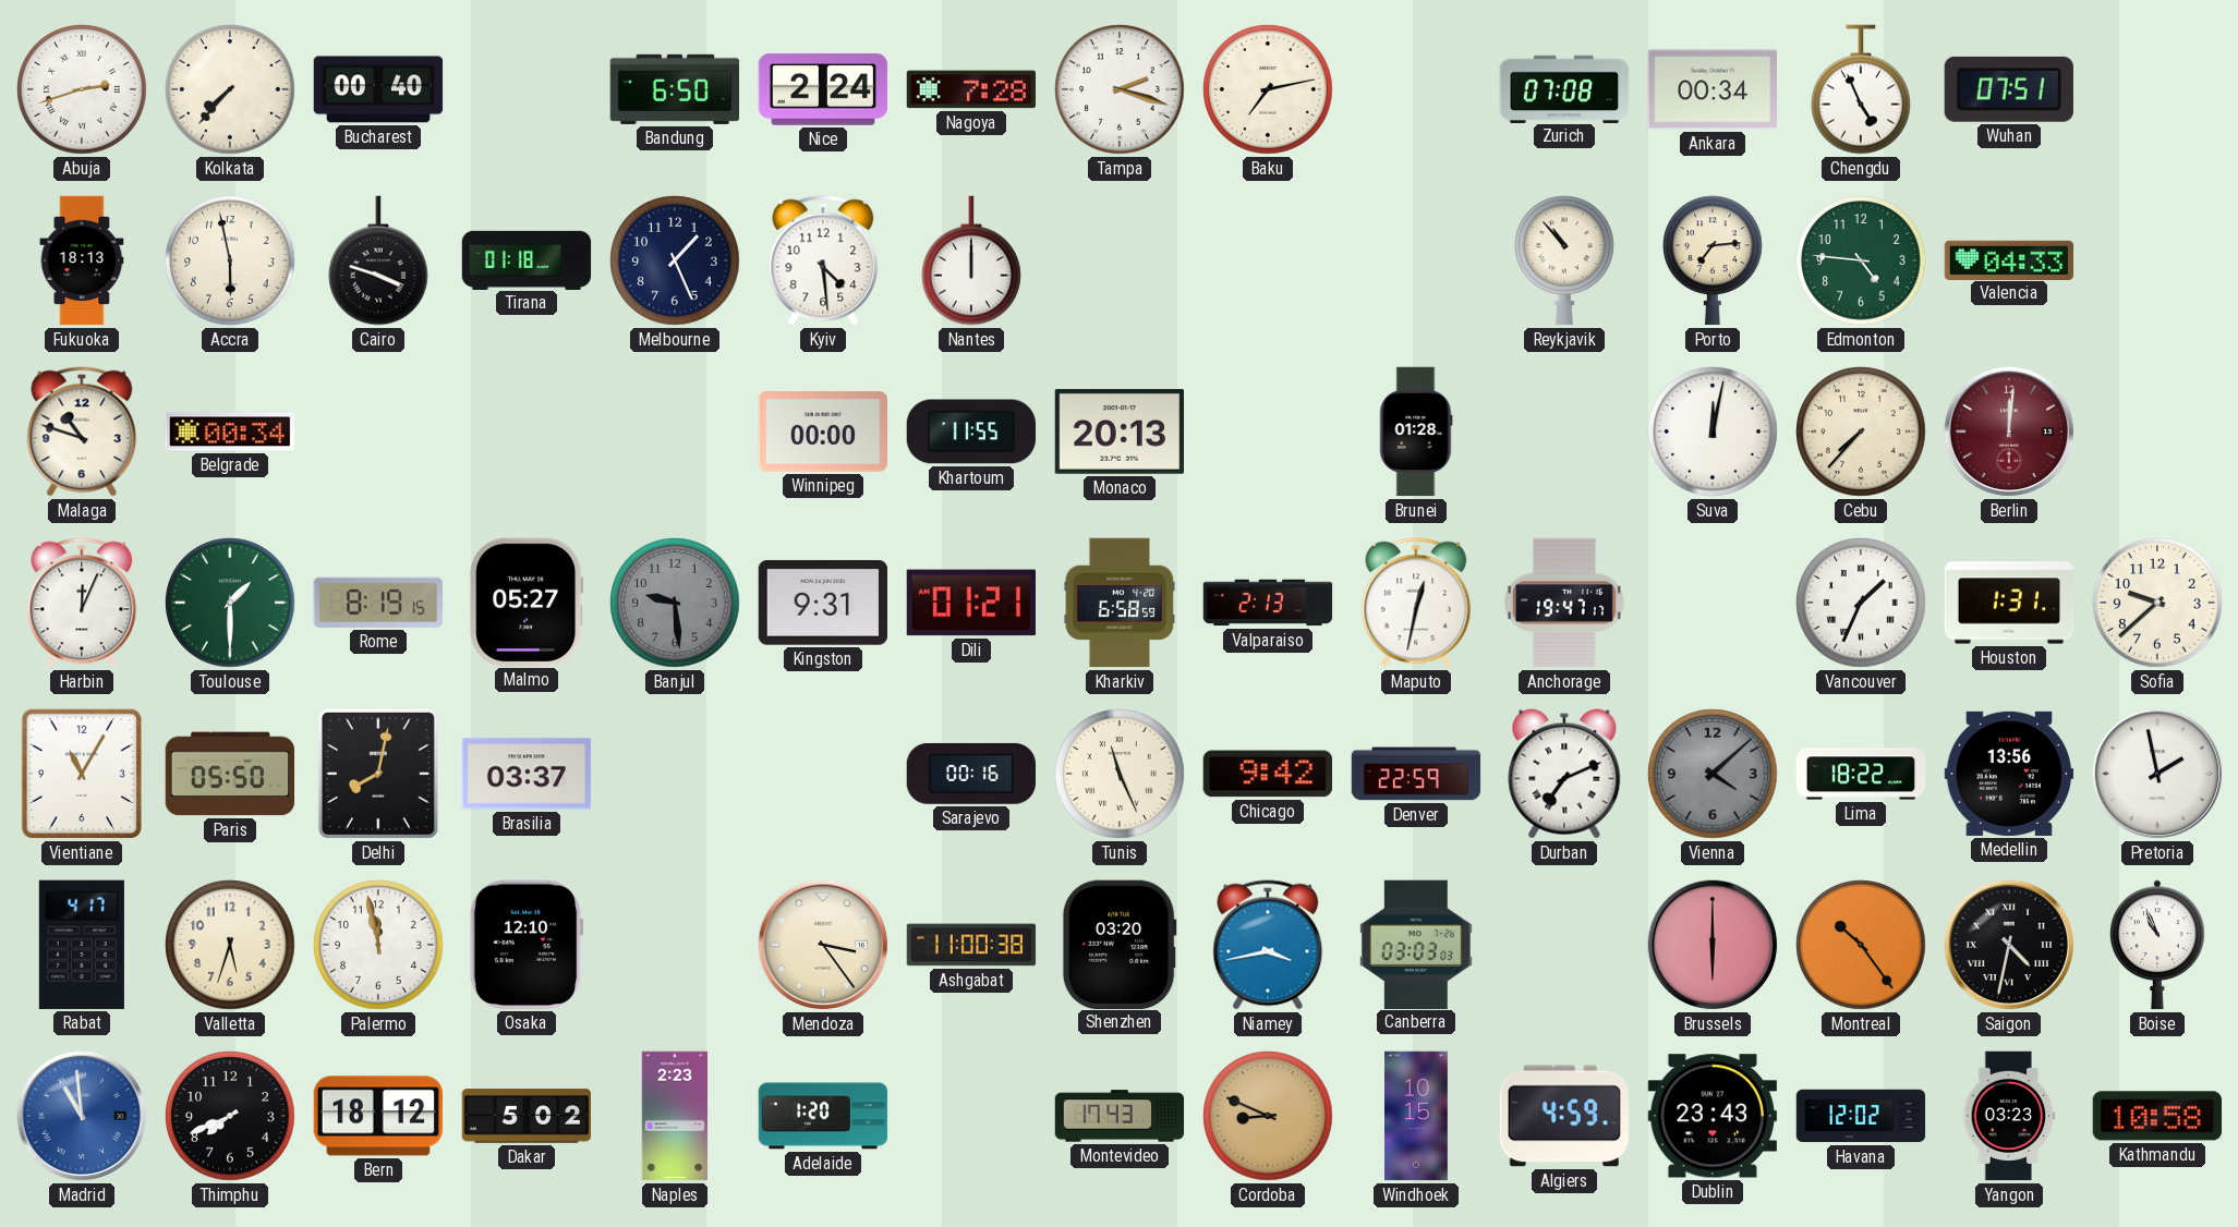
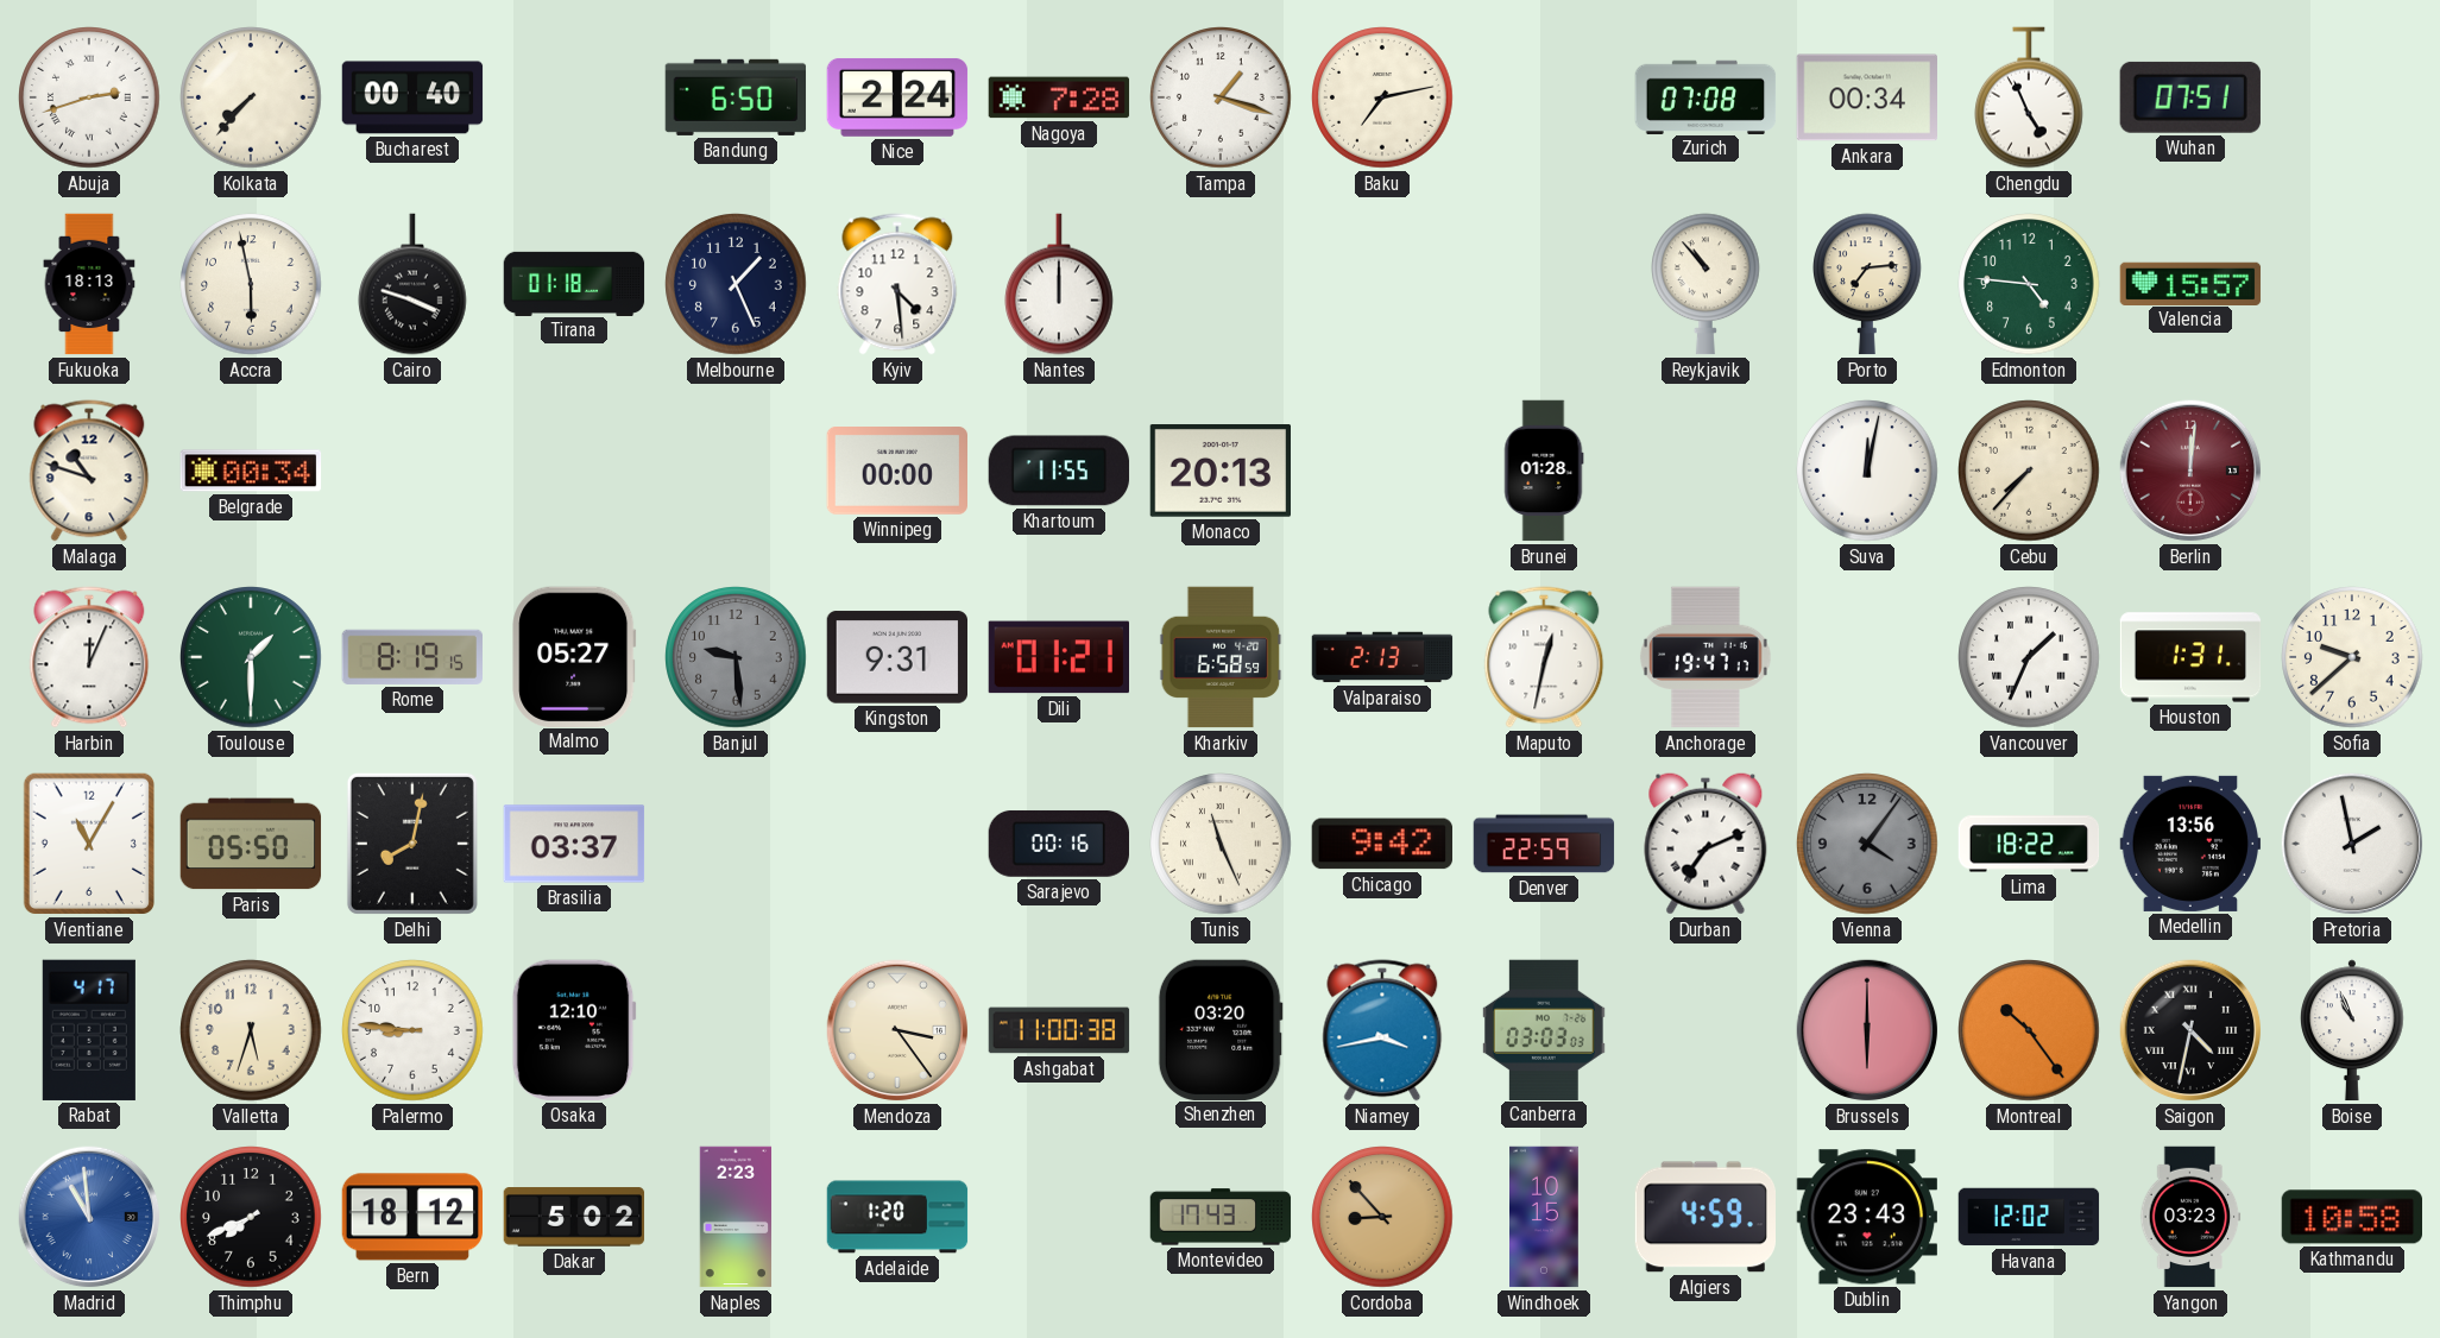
Tampa: 2:18 -> 1:18
Valencia: 04:33 -> 15:57
Vienna: 4:08 -> 4:06
Palermo: 11:58 -> 8:46
Cordoba: 8:49 -> 8:53
